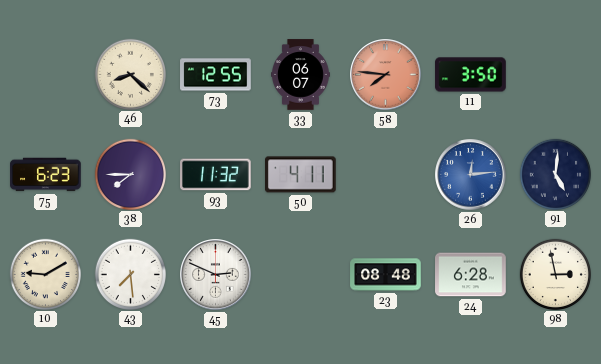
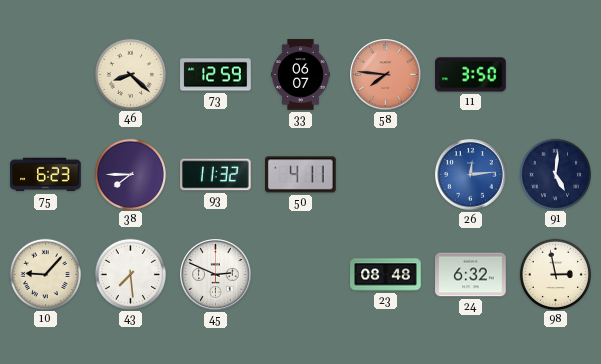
73: 12:55 -> 12:59
10: 9:10 -> 9:07
24: 6:28 -> 6:32
